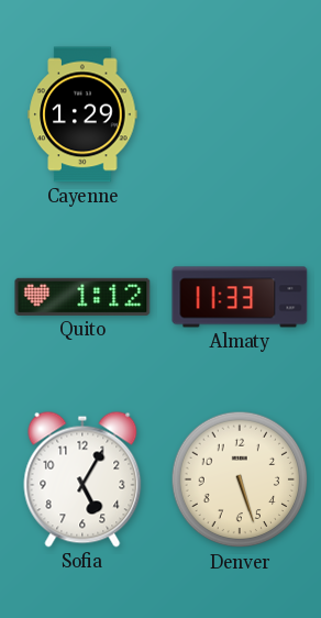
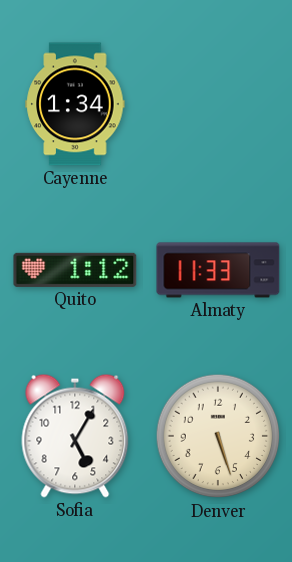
Cayenne: 1:29 -> 1:34
